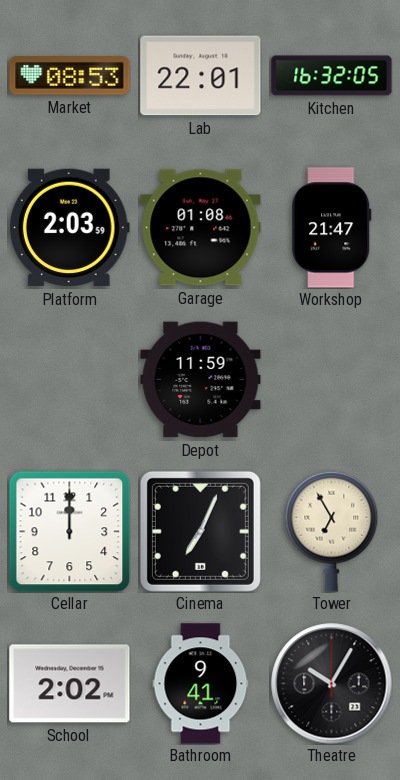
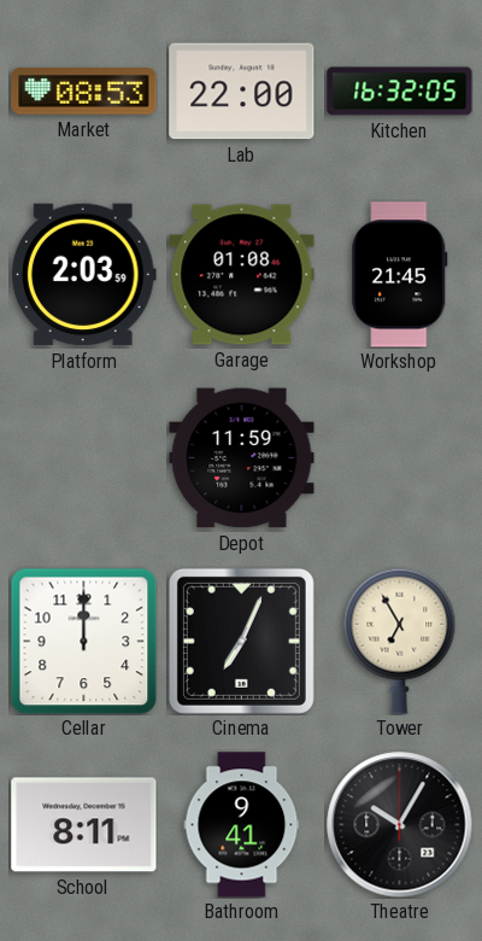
Lab: 22:01 -> 22:00
Workshop: 21:47 -> 21:45
School: 2:02 -> 8:11
